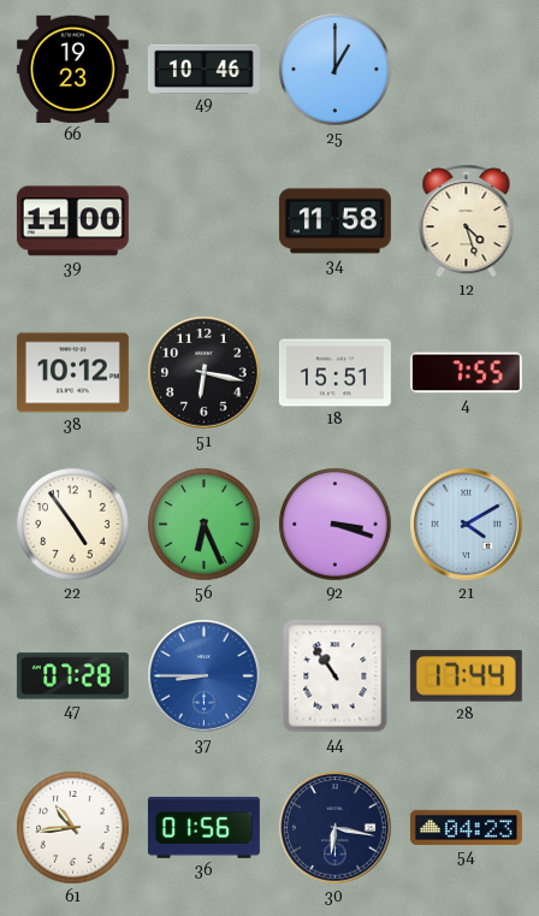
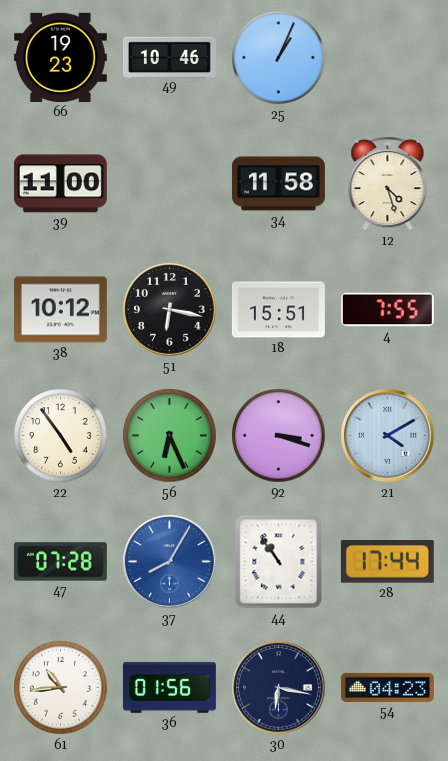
25: 1:00 -> 1:04
37: 8:45 -> 8:05
